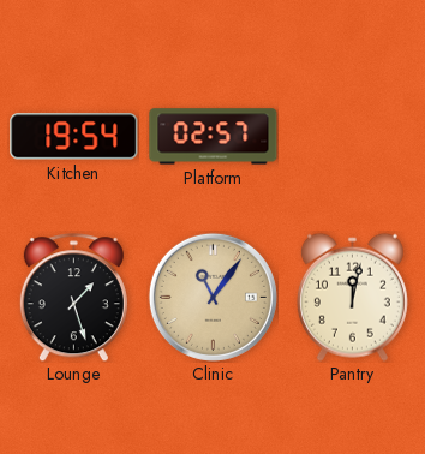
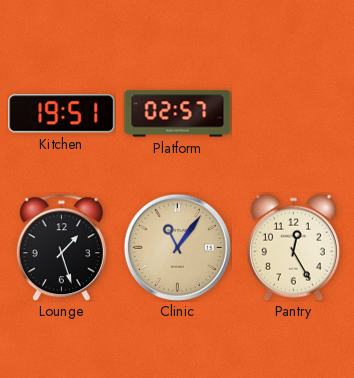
Kitchen: 19:54 -> 19:51
Pantry: 12:02 -> 12:25
